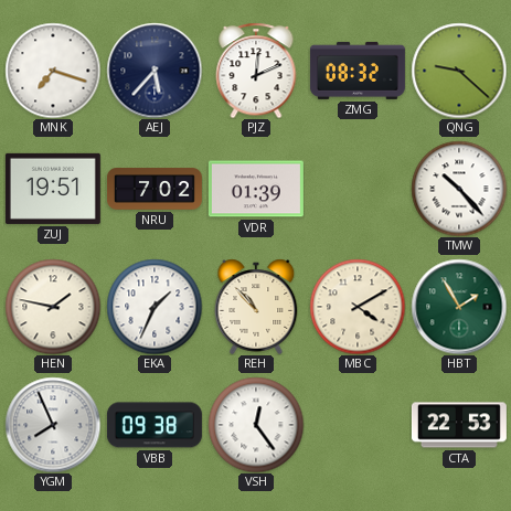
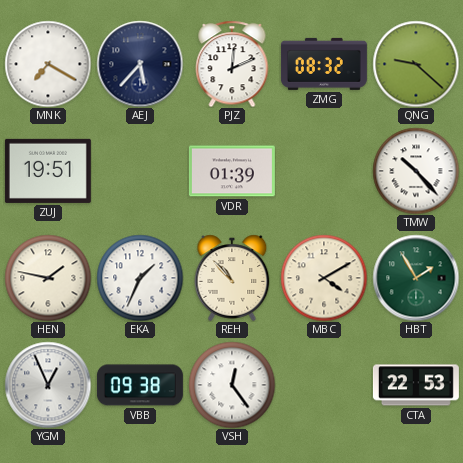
MNK: 7:18 -> 7:20
NRU: 7:02 -> none
YGM: 7:56 -> 12:56
